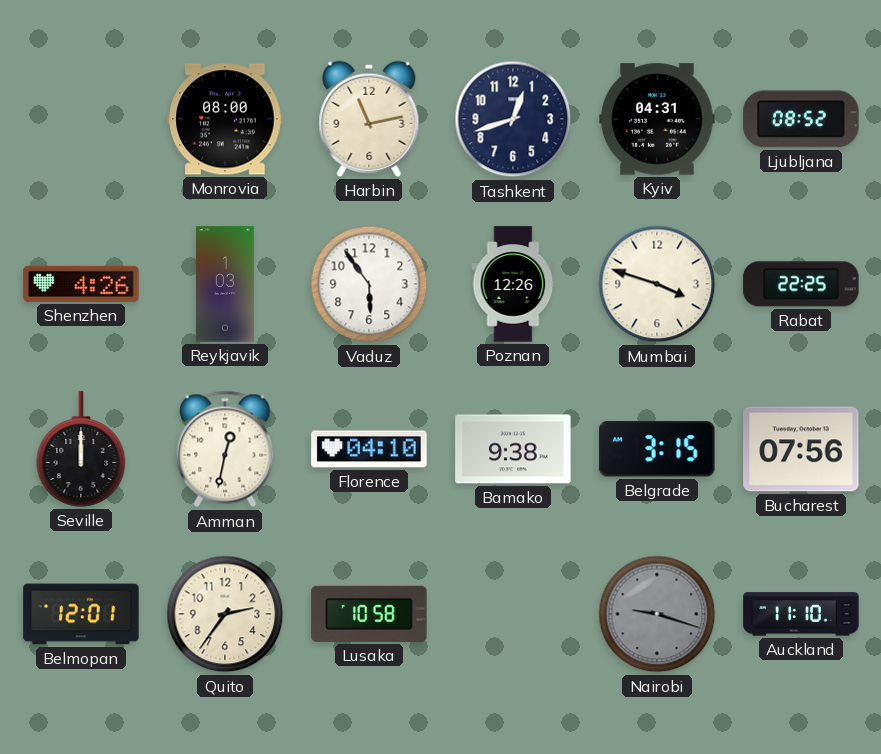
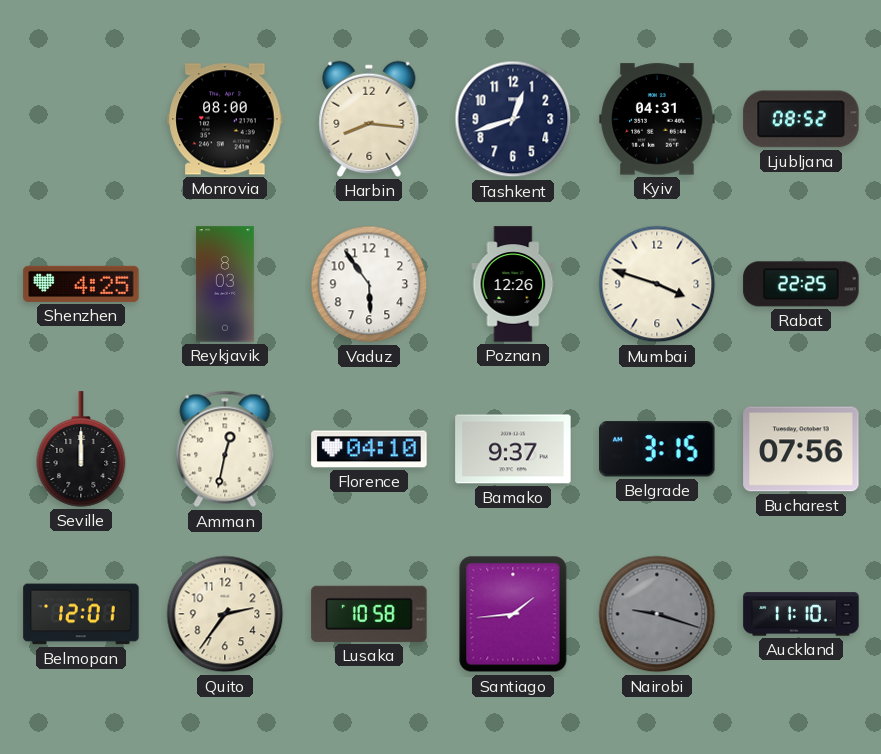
Harbin: 11:13 -> 8:16
Shenzhen: 4:26 -> 4:25
Reykjavik: 1:03 -> 8:03
Bamako: 9:38 -> 9:37
Santiago: none -> 1:44
